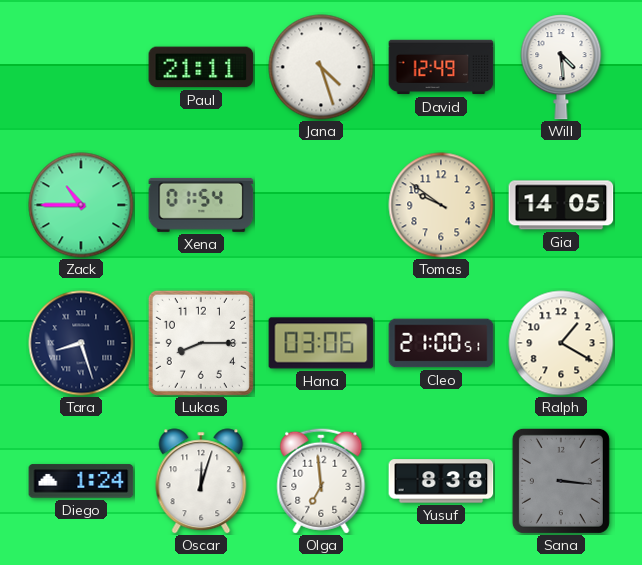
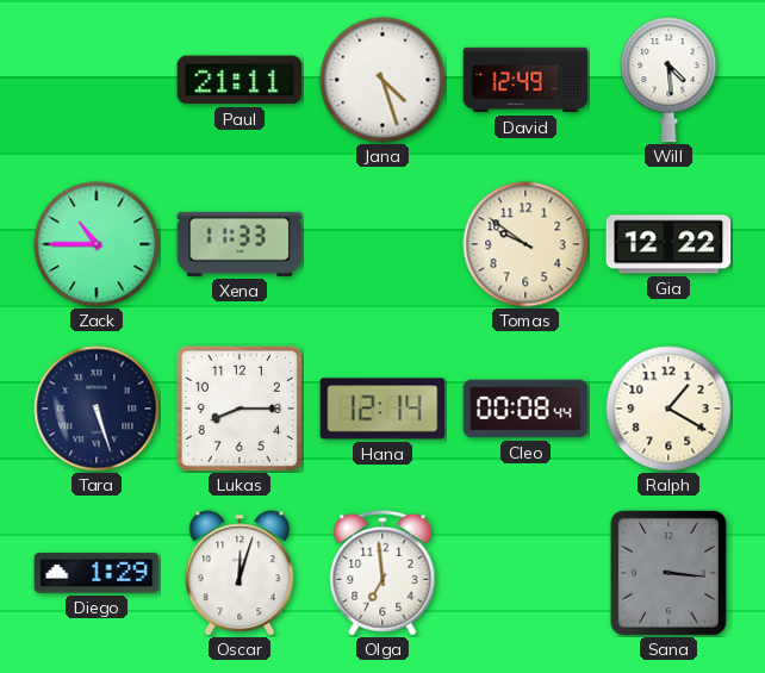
Xena: 01:54 -> 11:33
Gia: 14:05 -> 12:22
Tara: 8:27 -> 5:27
Hana: 03:06 -> 12:14
Cleo: 21:00 -> 00:08
Diego: 1:24 -> 1:29
Yusuf: 8:38 -> none
